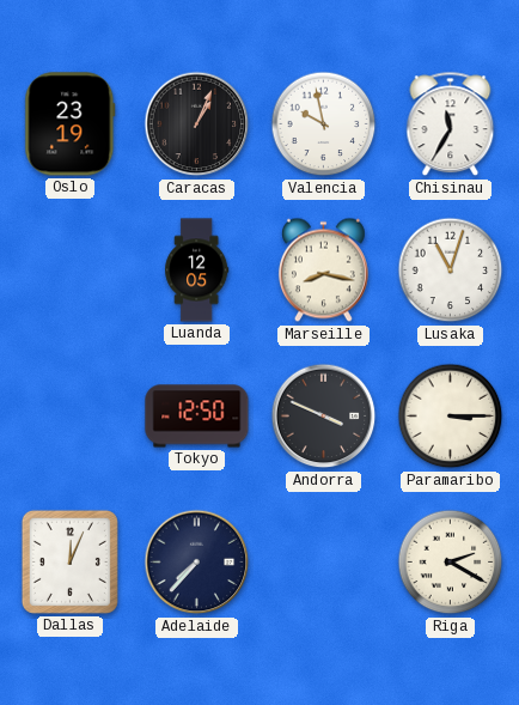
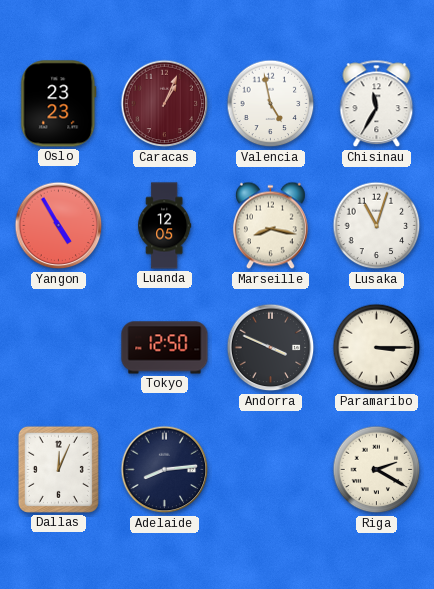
Oslo: 23:19 -> 23:23
Caracas dial: black -> burgundy
Valencia: 9:58 -> 4:58
Yangon: none -> 4:55
Adelaide: 7:37 -> 8:14
